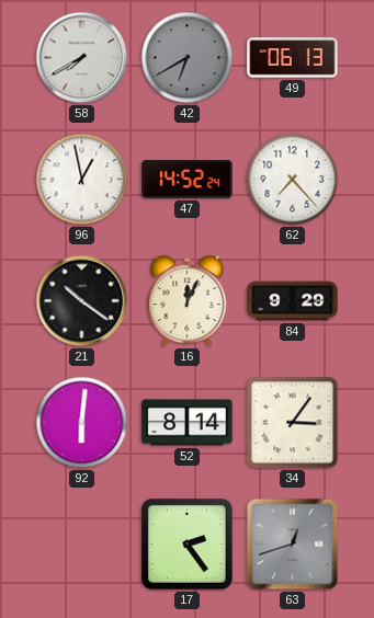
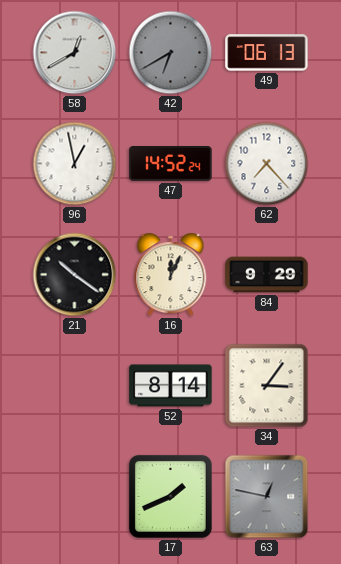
58: 7:40 -> 12:40
92: 6:01 -> none
17: 2:24 -> 1:41
63: 12:42 -> 12:47
